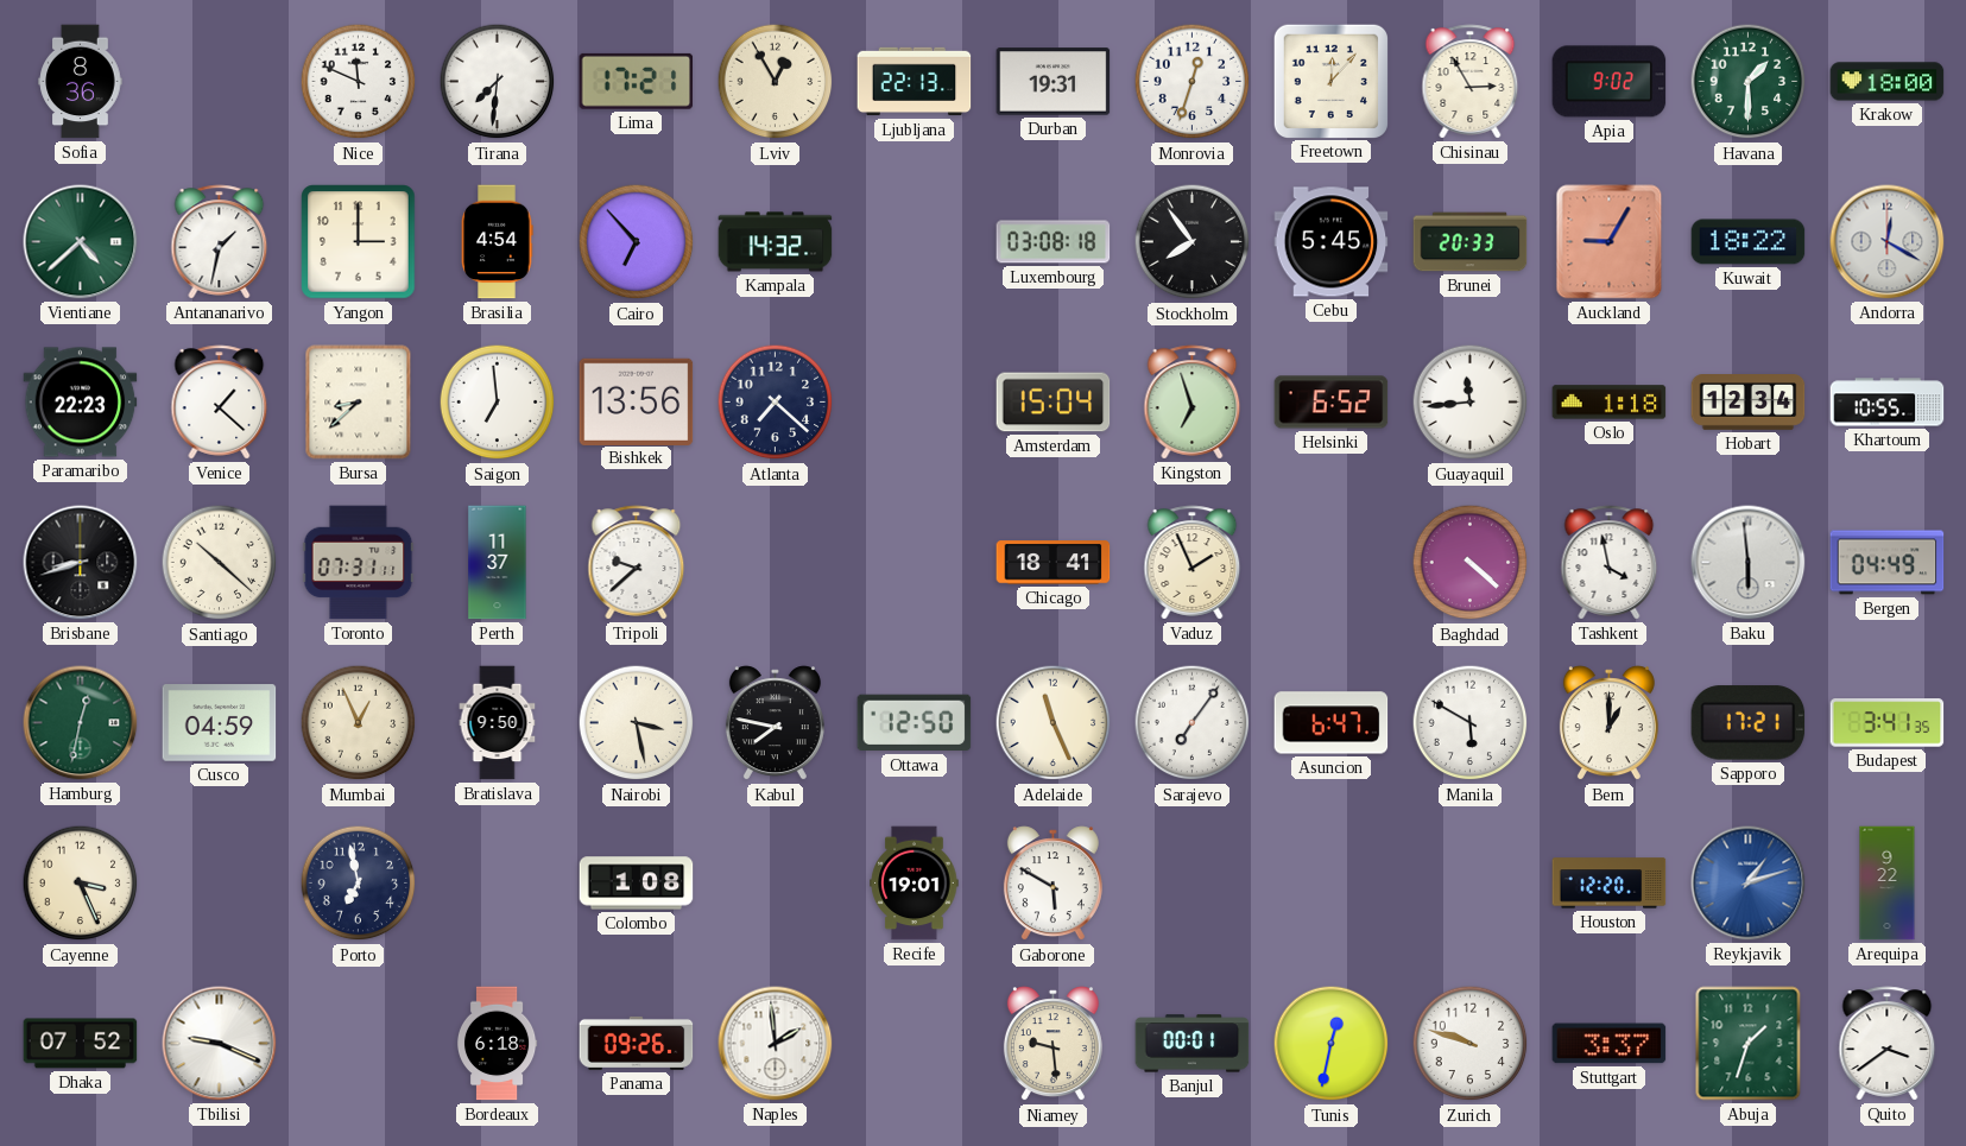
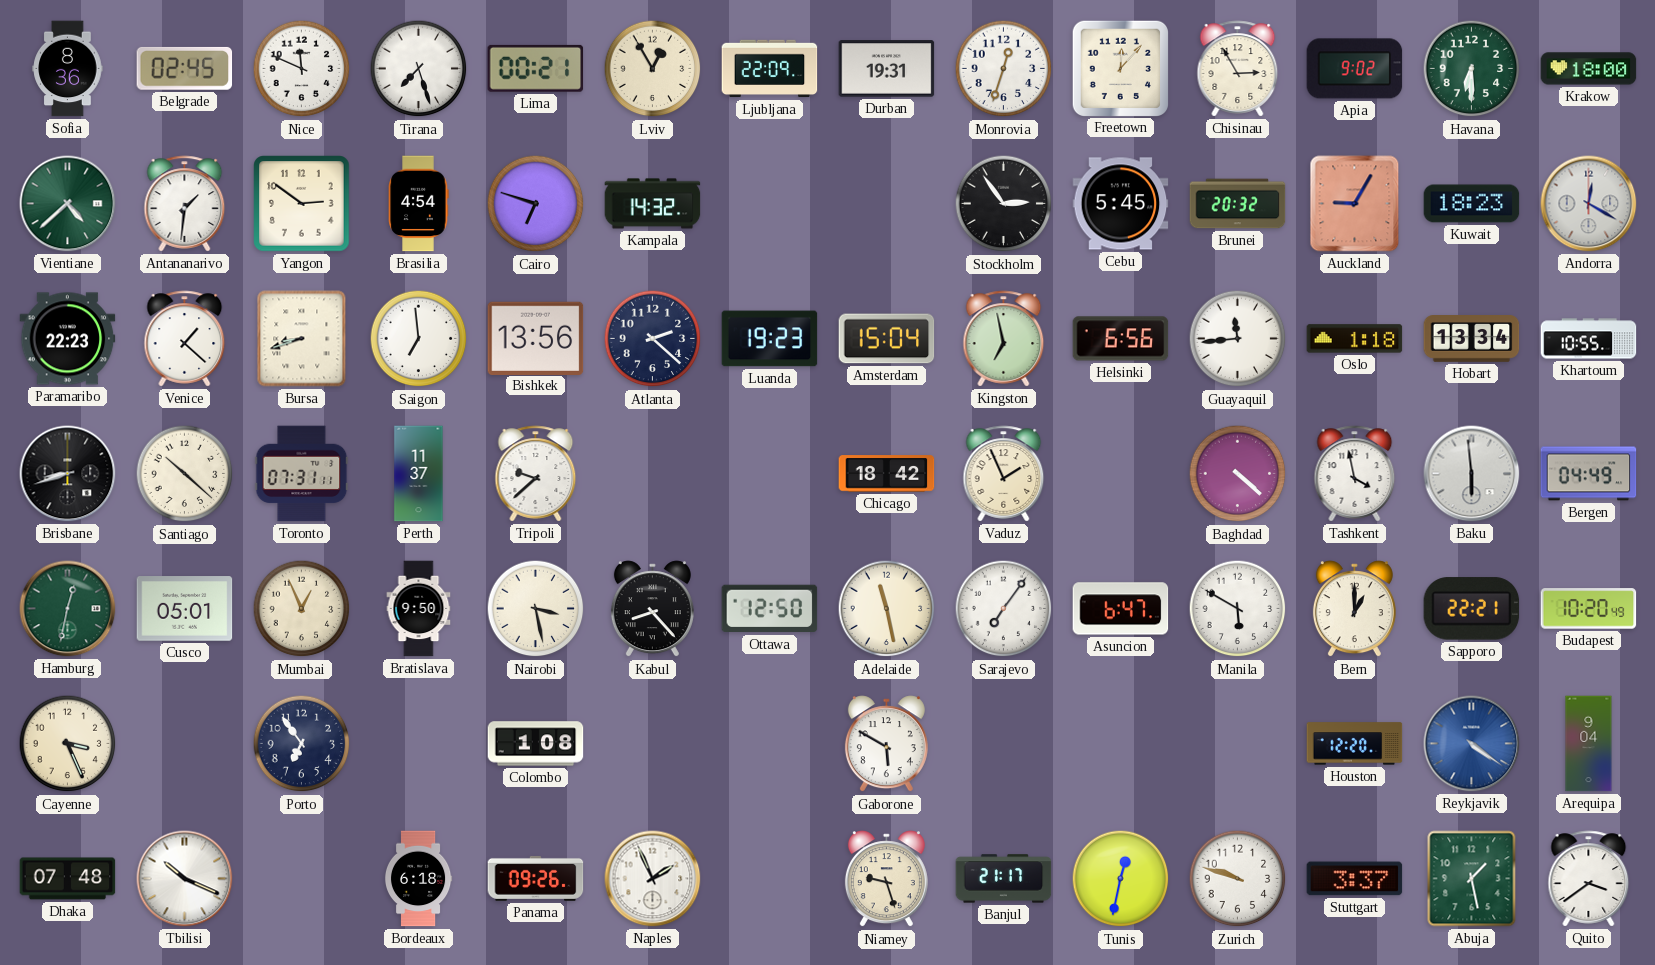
Belgrade: none -> 02:45
Tirana: 7:31 -> 7:27
Lima: 17:21 -> 00:21
Ljubljana: 22:13 -> 22:09
Havana: 1:30 -> 6:30
Antananarivo: 1:32 -> 1:31
Yangon: 3:00 -> 2:51
Cairo: 6:53 -> 6:48
Luxembourg: 03:08 -> none
Stockholm: 7:54 -> 2:54
Brunei: 20:33 -> 20:32
Kuwait: 18:22 -> 18:23
Bursa: 8:38 -> 8:42
Atlanta: 7:22 -> 2:22
Luanda: none -> 19:23
Kingston: 6:57 -> 6:58
Helsinki: 6:52 -> 6:56
Hobart: 12:34 -> 13:34
Chicago: 18:41 -> 18:42
Cusco: 04:59 -> 05:01
Kabul: 7:47 -> 8:23
Adelaide: 11:26 -> 11:28
Sapporo: 17:21 -> 22:21
Budapest: 3:41 -> 10:20
Porto: 6:58 -> 6:54
Recife: 19:01 -> none
Reykjavik: 1:12 -> 4:21
Arequipa: 9:22 -> 9:04
Dhaka: 07:52 -> 07:48
Tbilisi: 9:19 -> 10:19
Naples: 1:59 -> 1:56
Niamey: 9:29 -> 9:27
Banjul: 00:01 -> 21:17
Abuja: 1:33 -> 1:28
